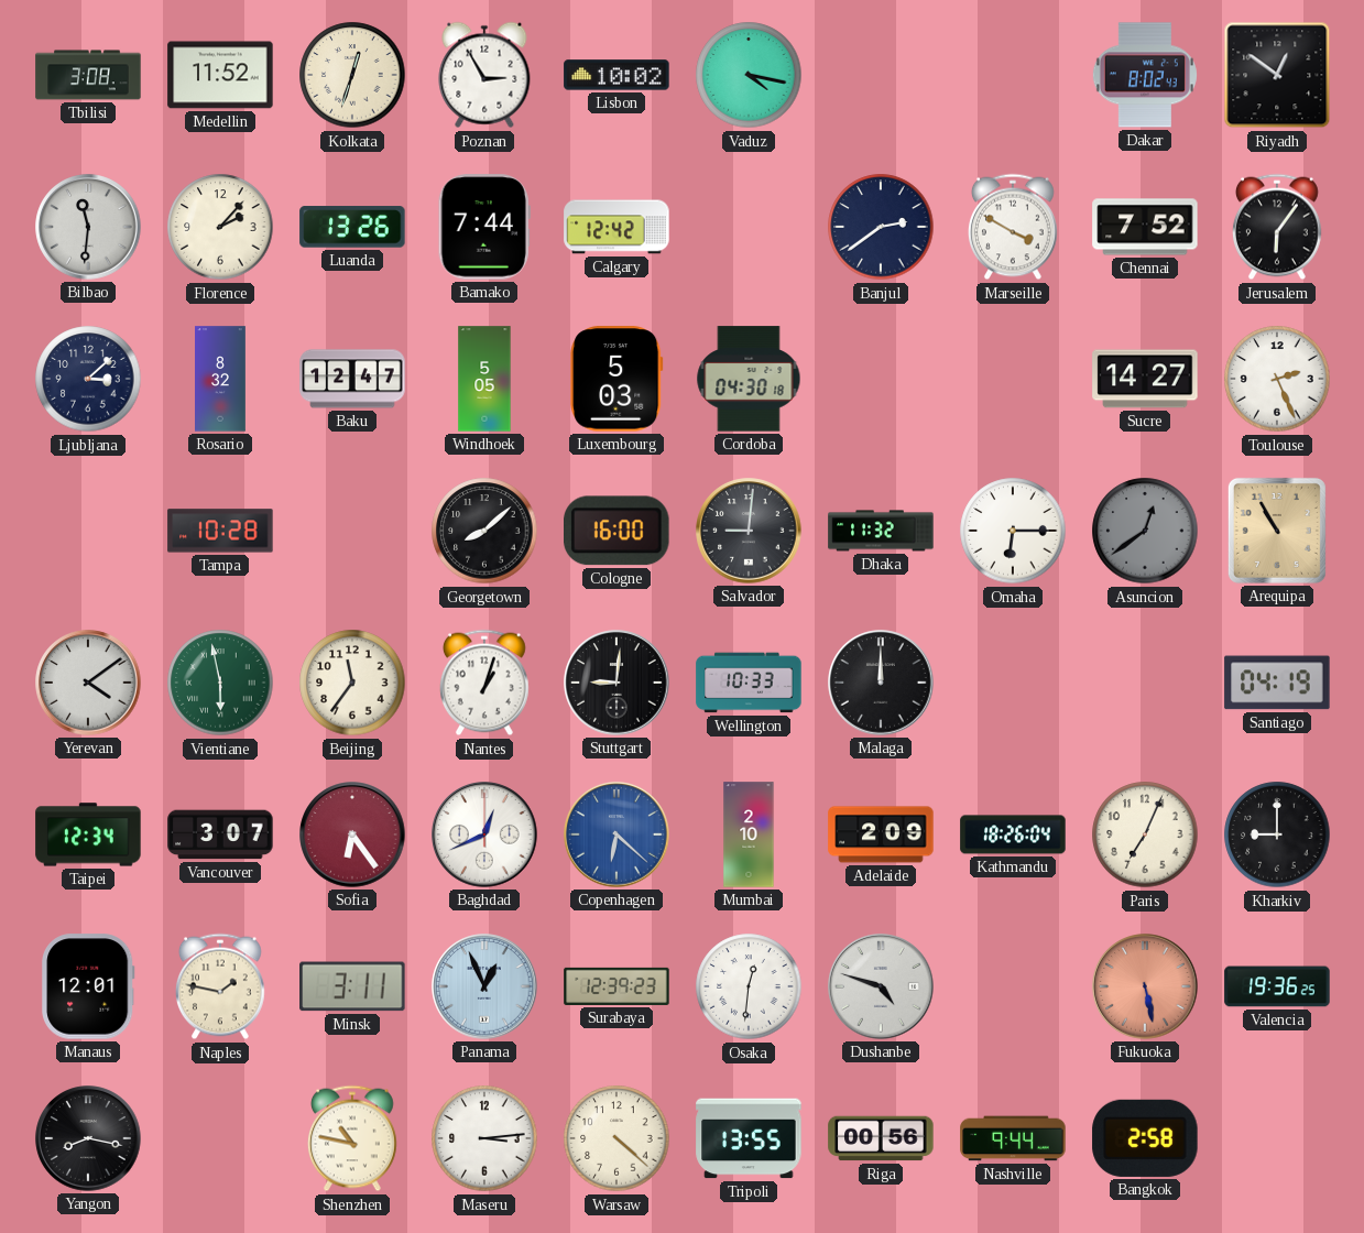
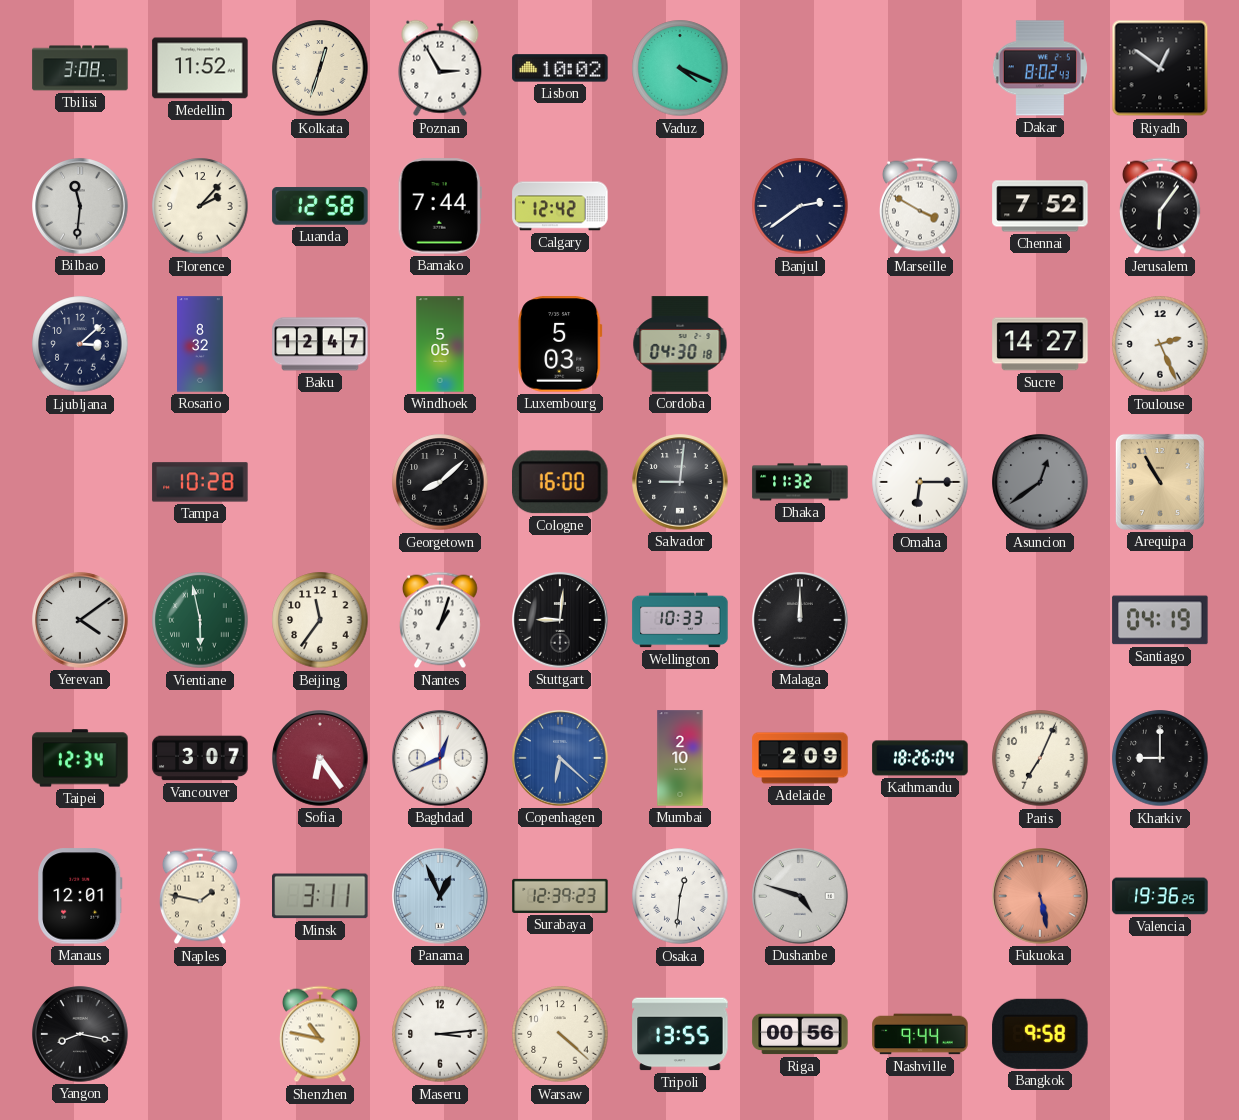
Vaduz: 4:17 -> 4:19
Luanda: 13:26 -> 12:58
Bangkok: 2:58 -> 9:58
